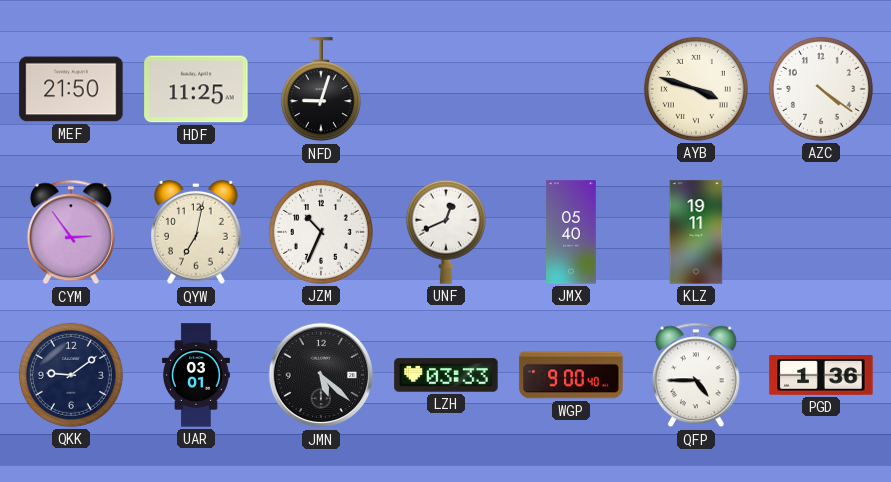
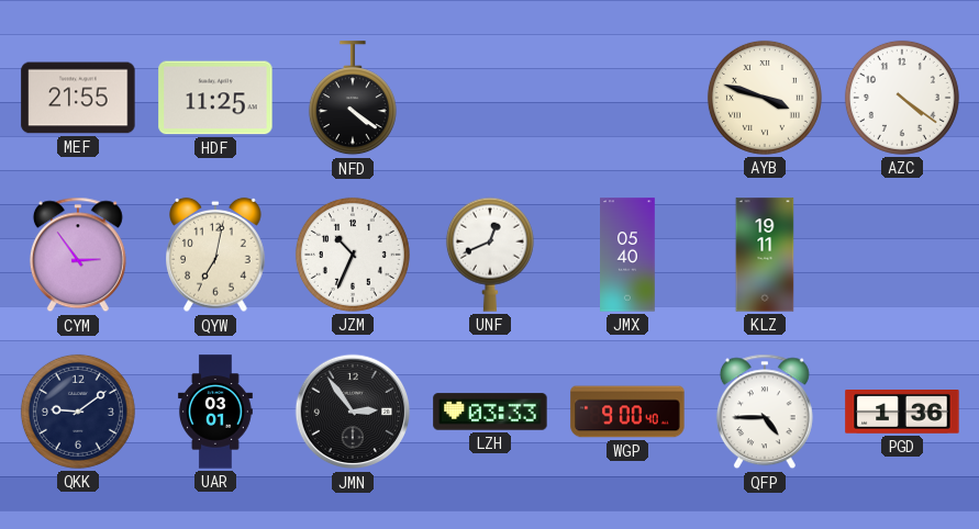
MEF: 21:50 -> 21:55
NFD: 9:03 -> 4:21
JMN: 5:22 -> 2:54
